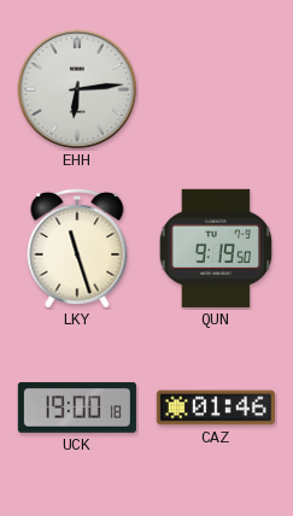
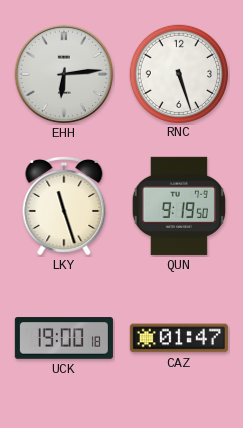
RNC: none -> 5:27
CAZ: 01:46 -> 01:47
